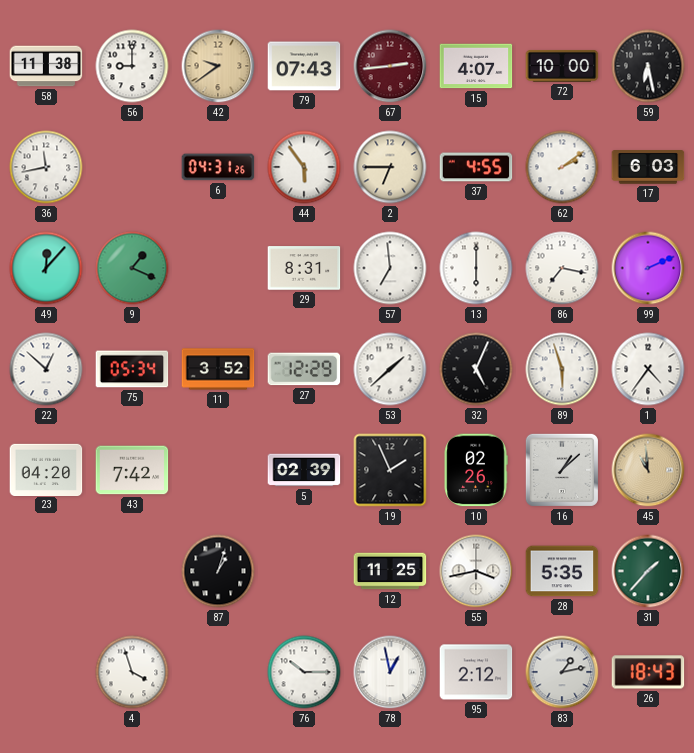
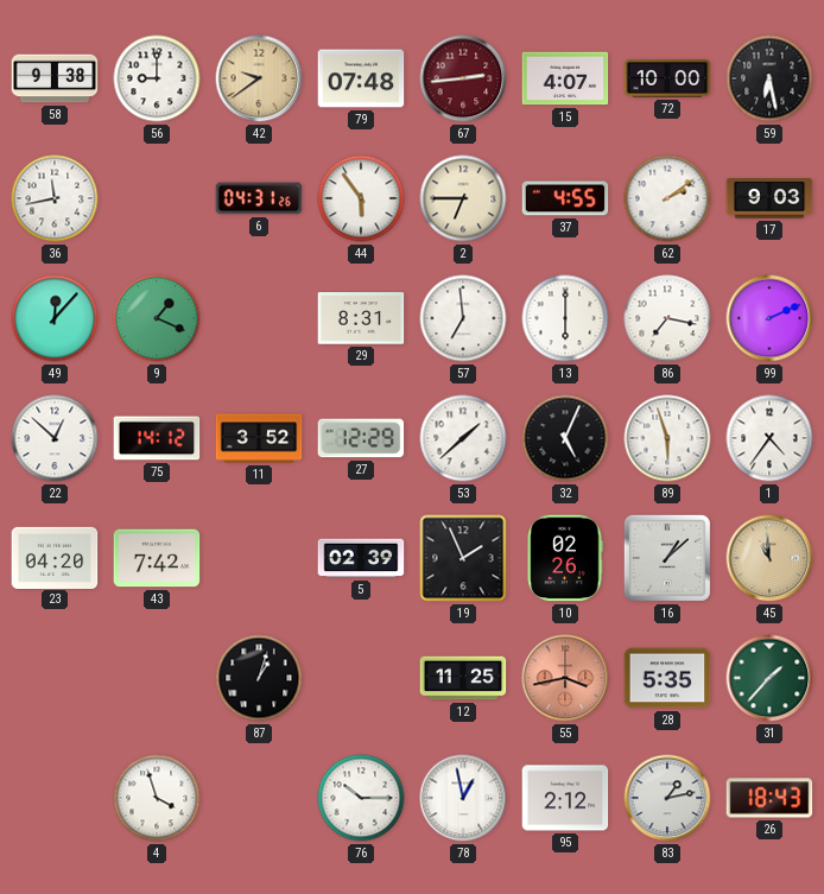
58: 11:38 -> 9:38
79: 07:43 -> 07:48
17: 6:03 -> 9:03
75: 05:34 -> 14:12
55 dial: white -> salmon
